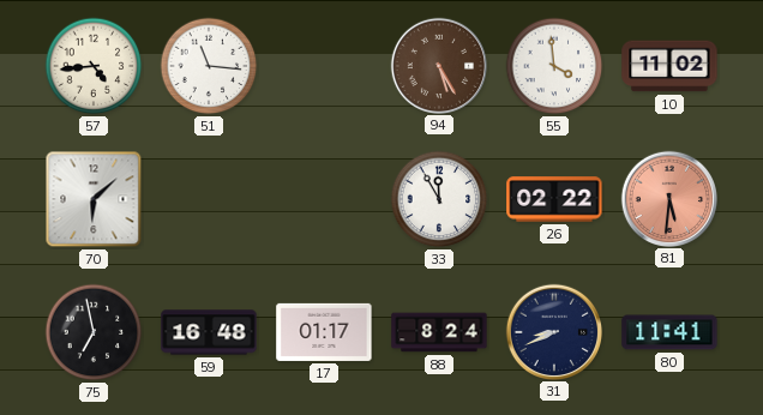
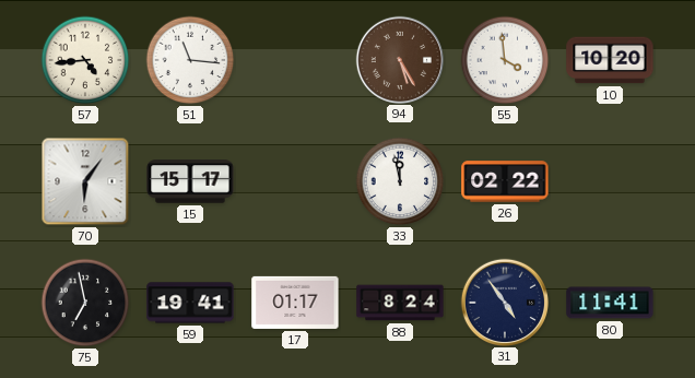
10: 11:02 -> 10:20
70: 6:08 -> 6:06
15: none -> 15:17
33: 11:55 -> 11:58
81: 5:31 -> none
59: 16:48 -> 19:41
31: 8:41 -> 4:54
